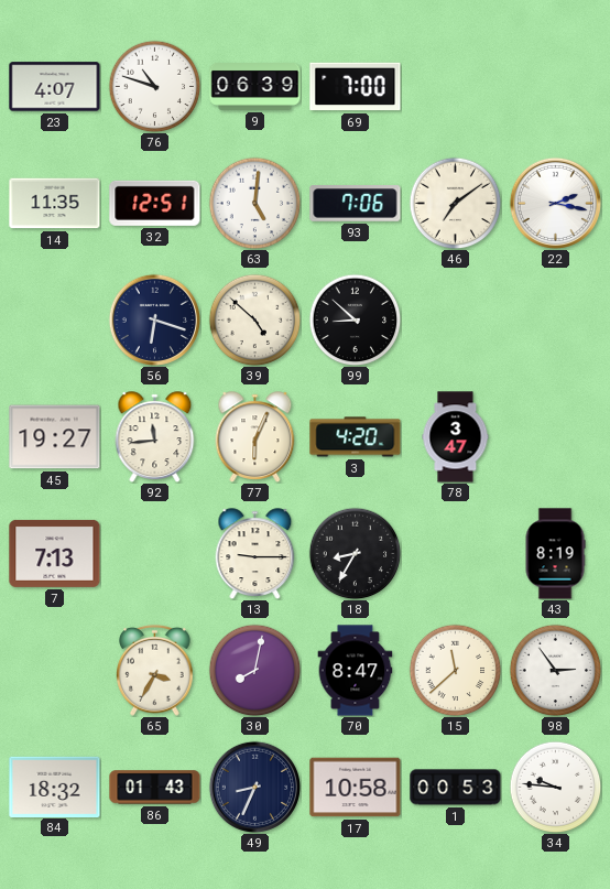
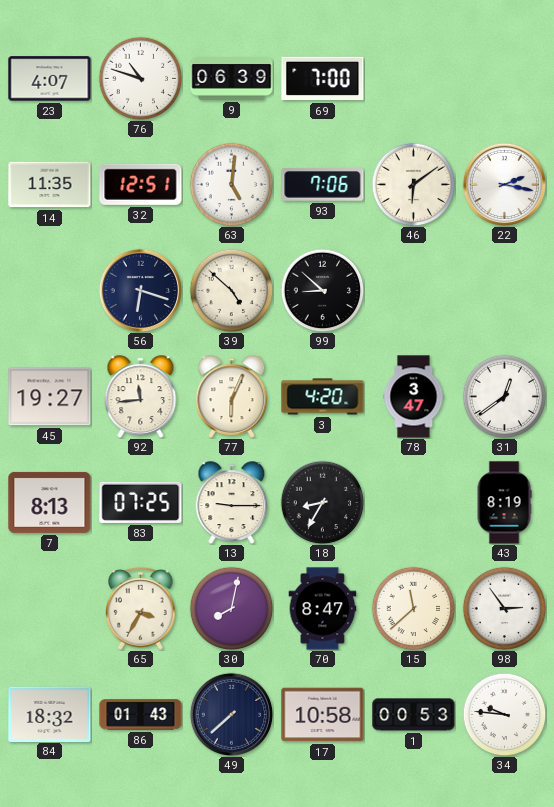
46: 7:09 -> 6:09
31: none -> 12:39
7: 7:13 -> 8:13
83: none -> 07:25
49: 8:34 -> 7:38
